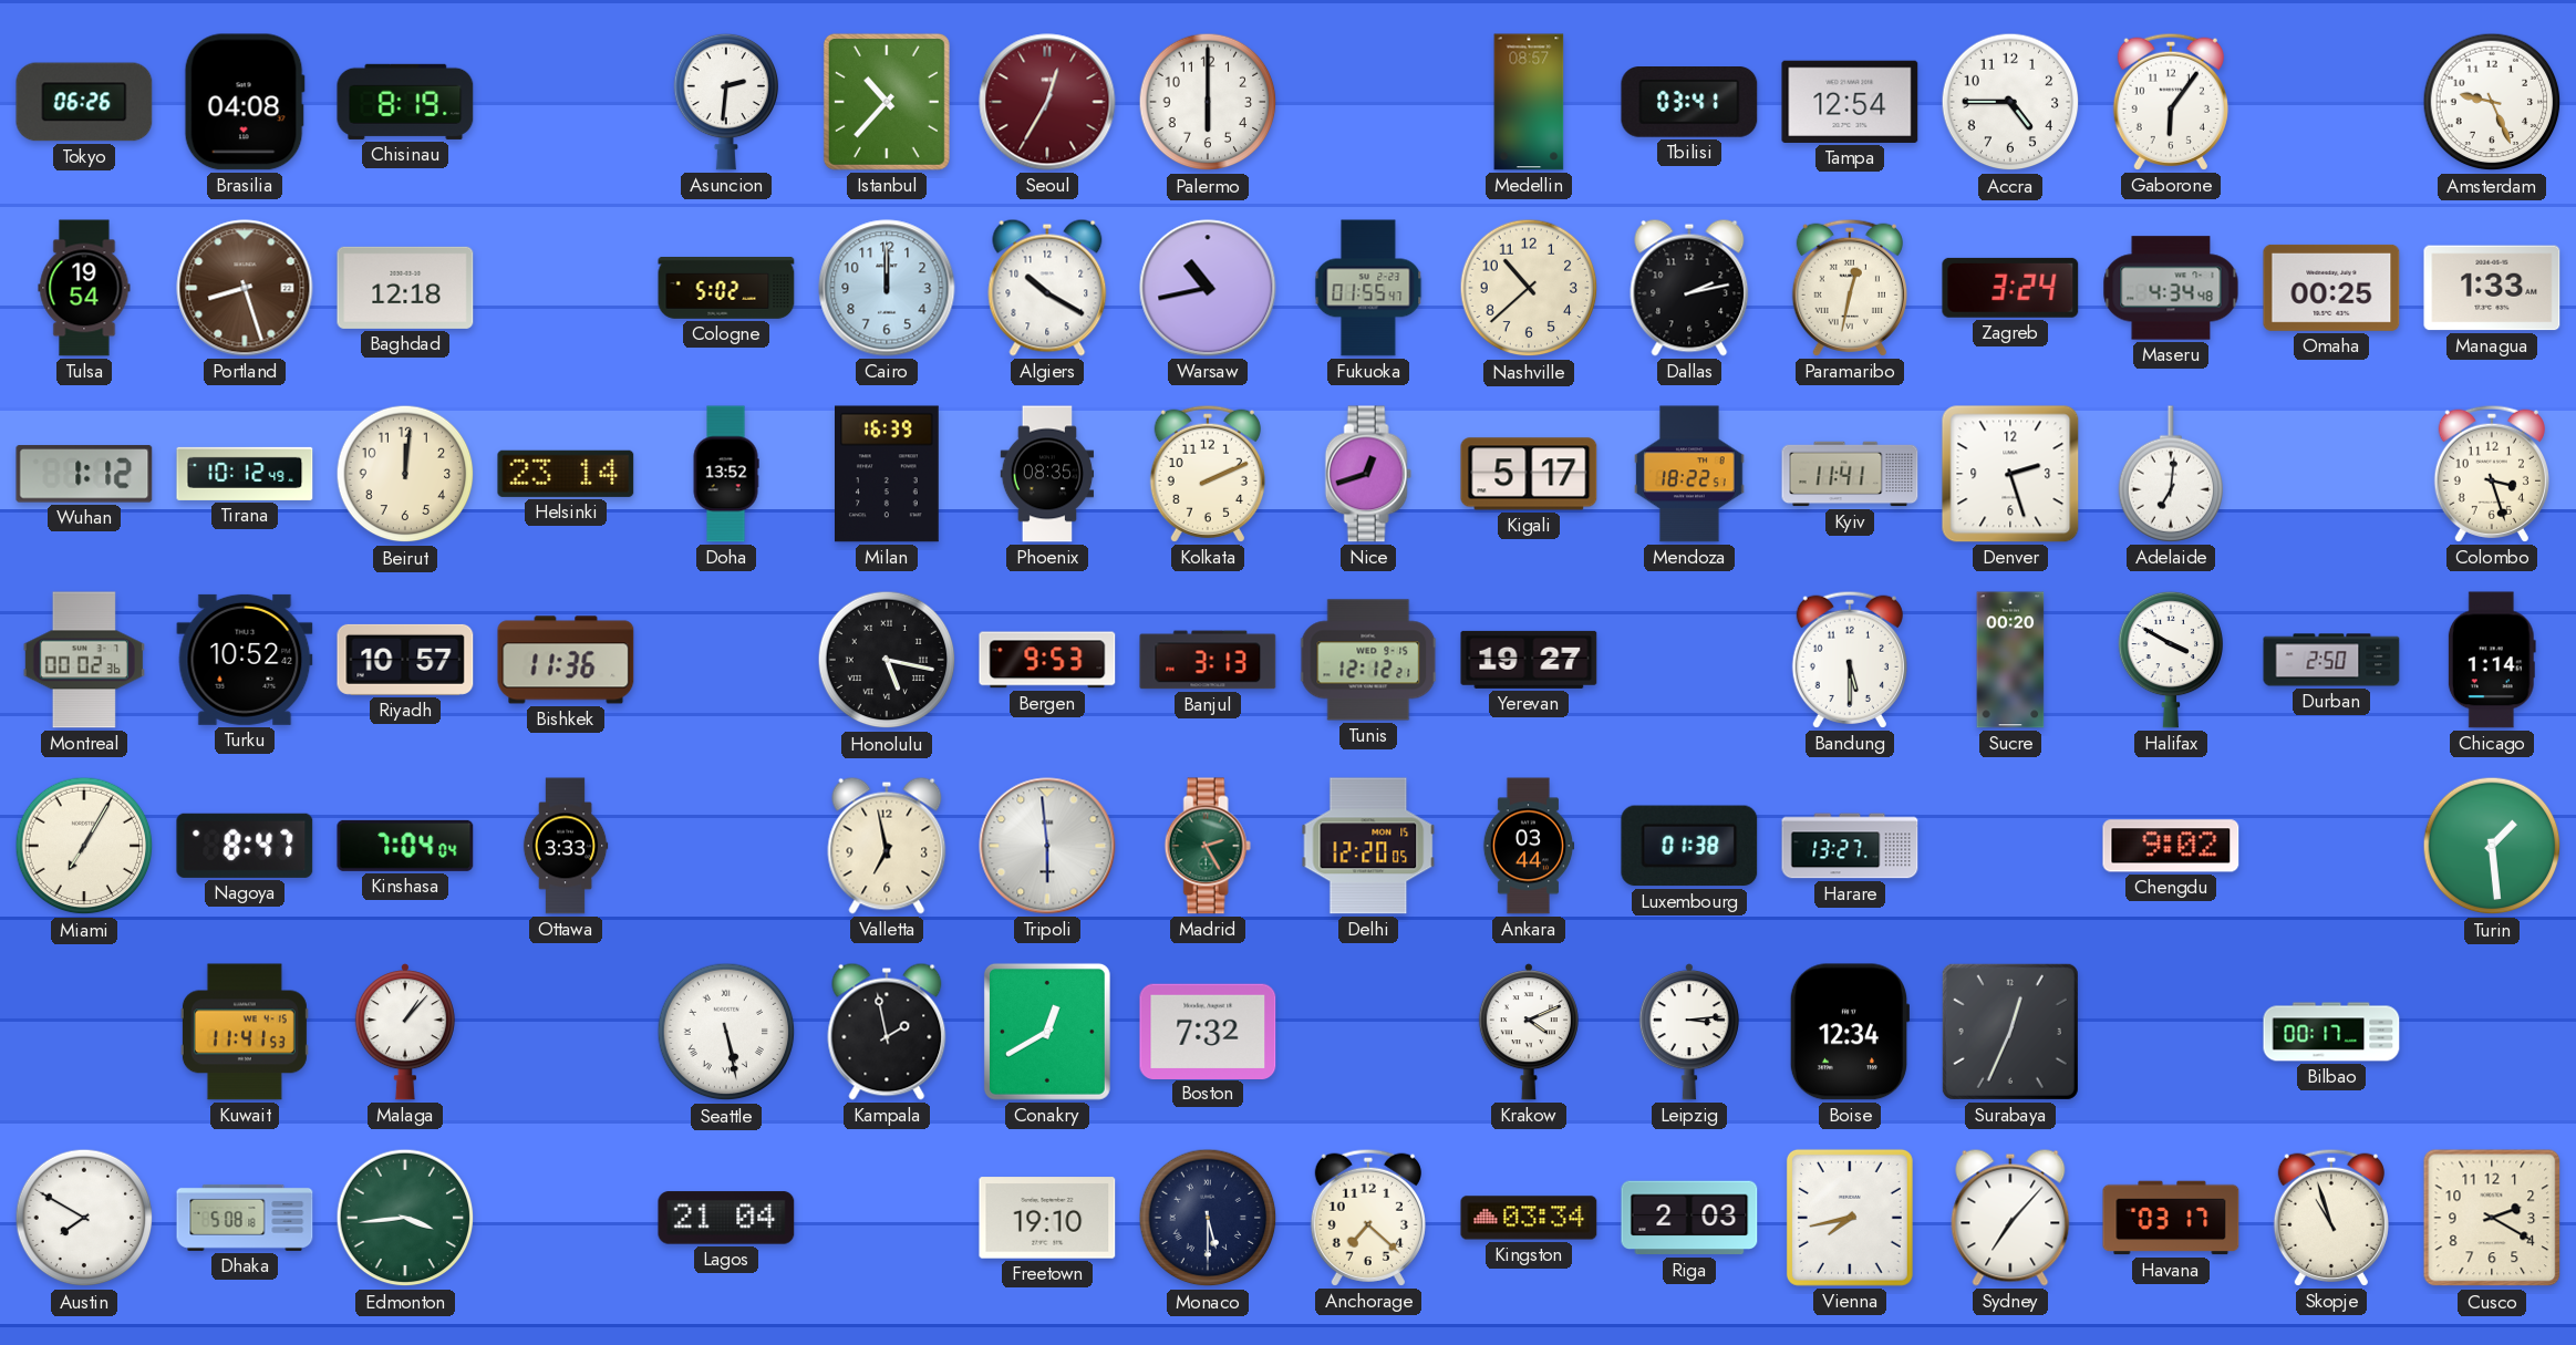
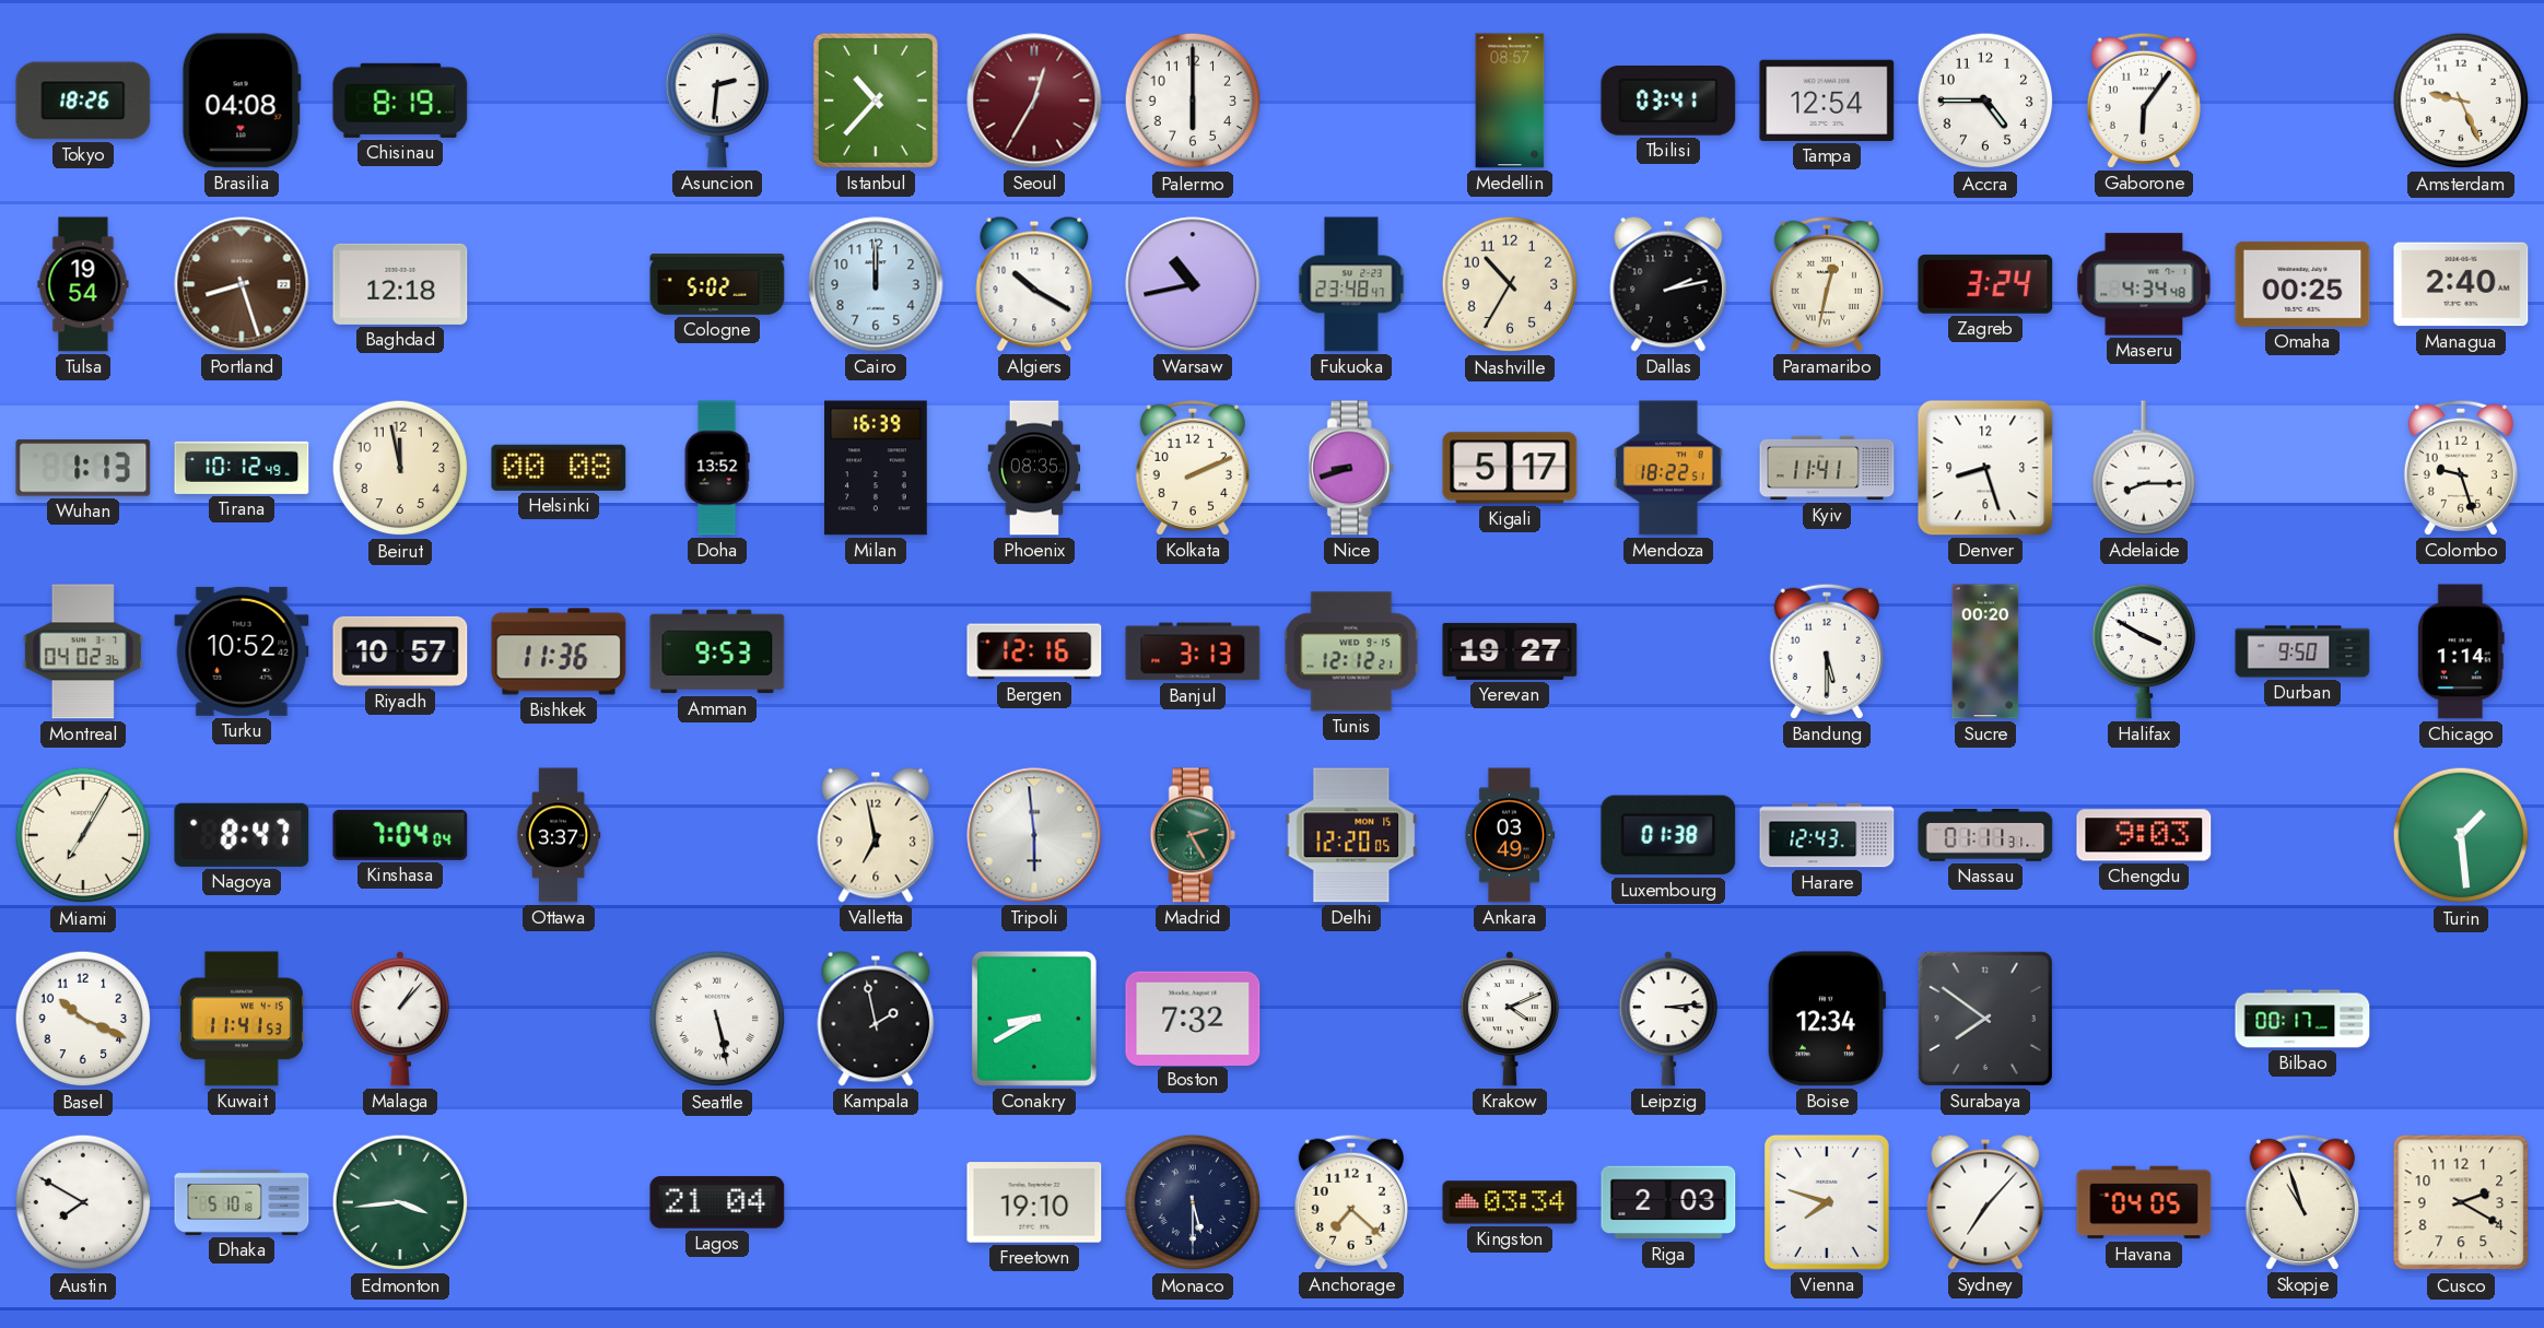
Tokyo: 06:26 -> 18:26
Fukuoka: 01:55 -> 23:48
Nashville: 10:38 -> 10:35
Managua: 1:33 -> 2:40
Wuhan: 1:12 -> 1:13
Beirut: 12:01 -> 11:58
Helsinki: 23:14 -> 00:08
Nice: 12:42 -> 8:42
Denver: 2:27 -> 8:27
Adelaide: 7:01 -> 8:15
Colombo: 3:27 -> 9:27
Montreal: 00:02 -> 04:02
Amman: none -> 9:53
Honolulu: 5:17 -> none
Bergen: 9:53 -> 12:16
Durban: 2:50 -> 9:50
Ottawa: 3:33 -> 3:37
Ankara: 03:44 -> 03:49
Harare: 13:27 -> 12:43
Nassau: none -> 01:11
Chengdu: 9:02 -> 9:03
Basel: none -> 10:19
Conakry: 12:40 -> 8:40
Surabaya: 12:34 -> 7:51
Dhaka: 5:08 -> 5:10
Vienna: 7:43 -> 7:48
Havana: 03:17 -> 04:05
